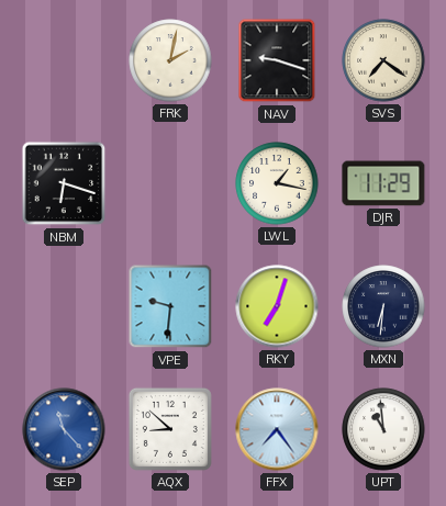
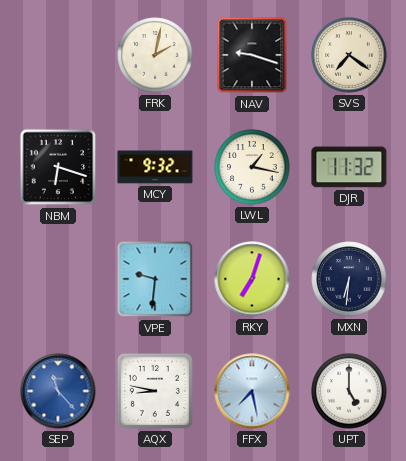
MCY: none -> 9:32
DJR: 11:29 -> 11:32
AQX: 8:52 -> 8:47
FFX: 7:24 -> 7:28
UPT: 10:59 -> 5:00
